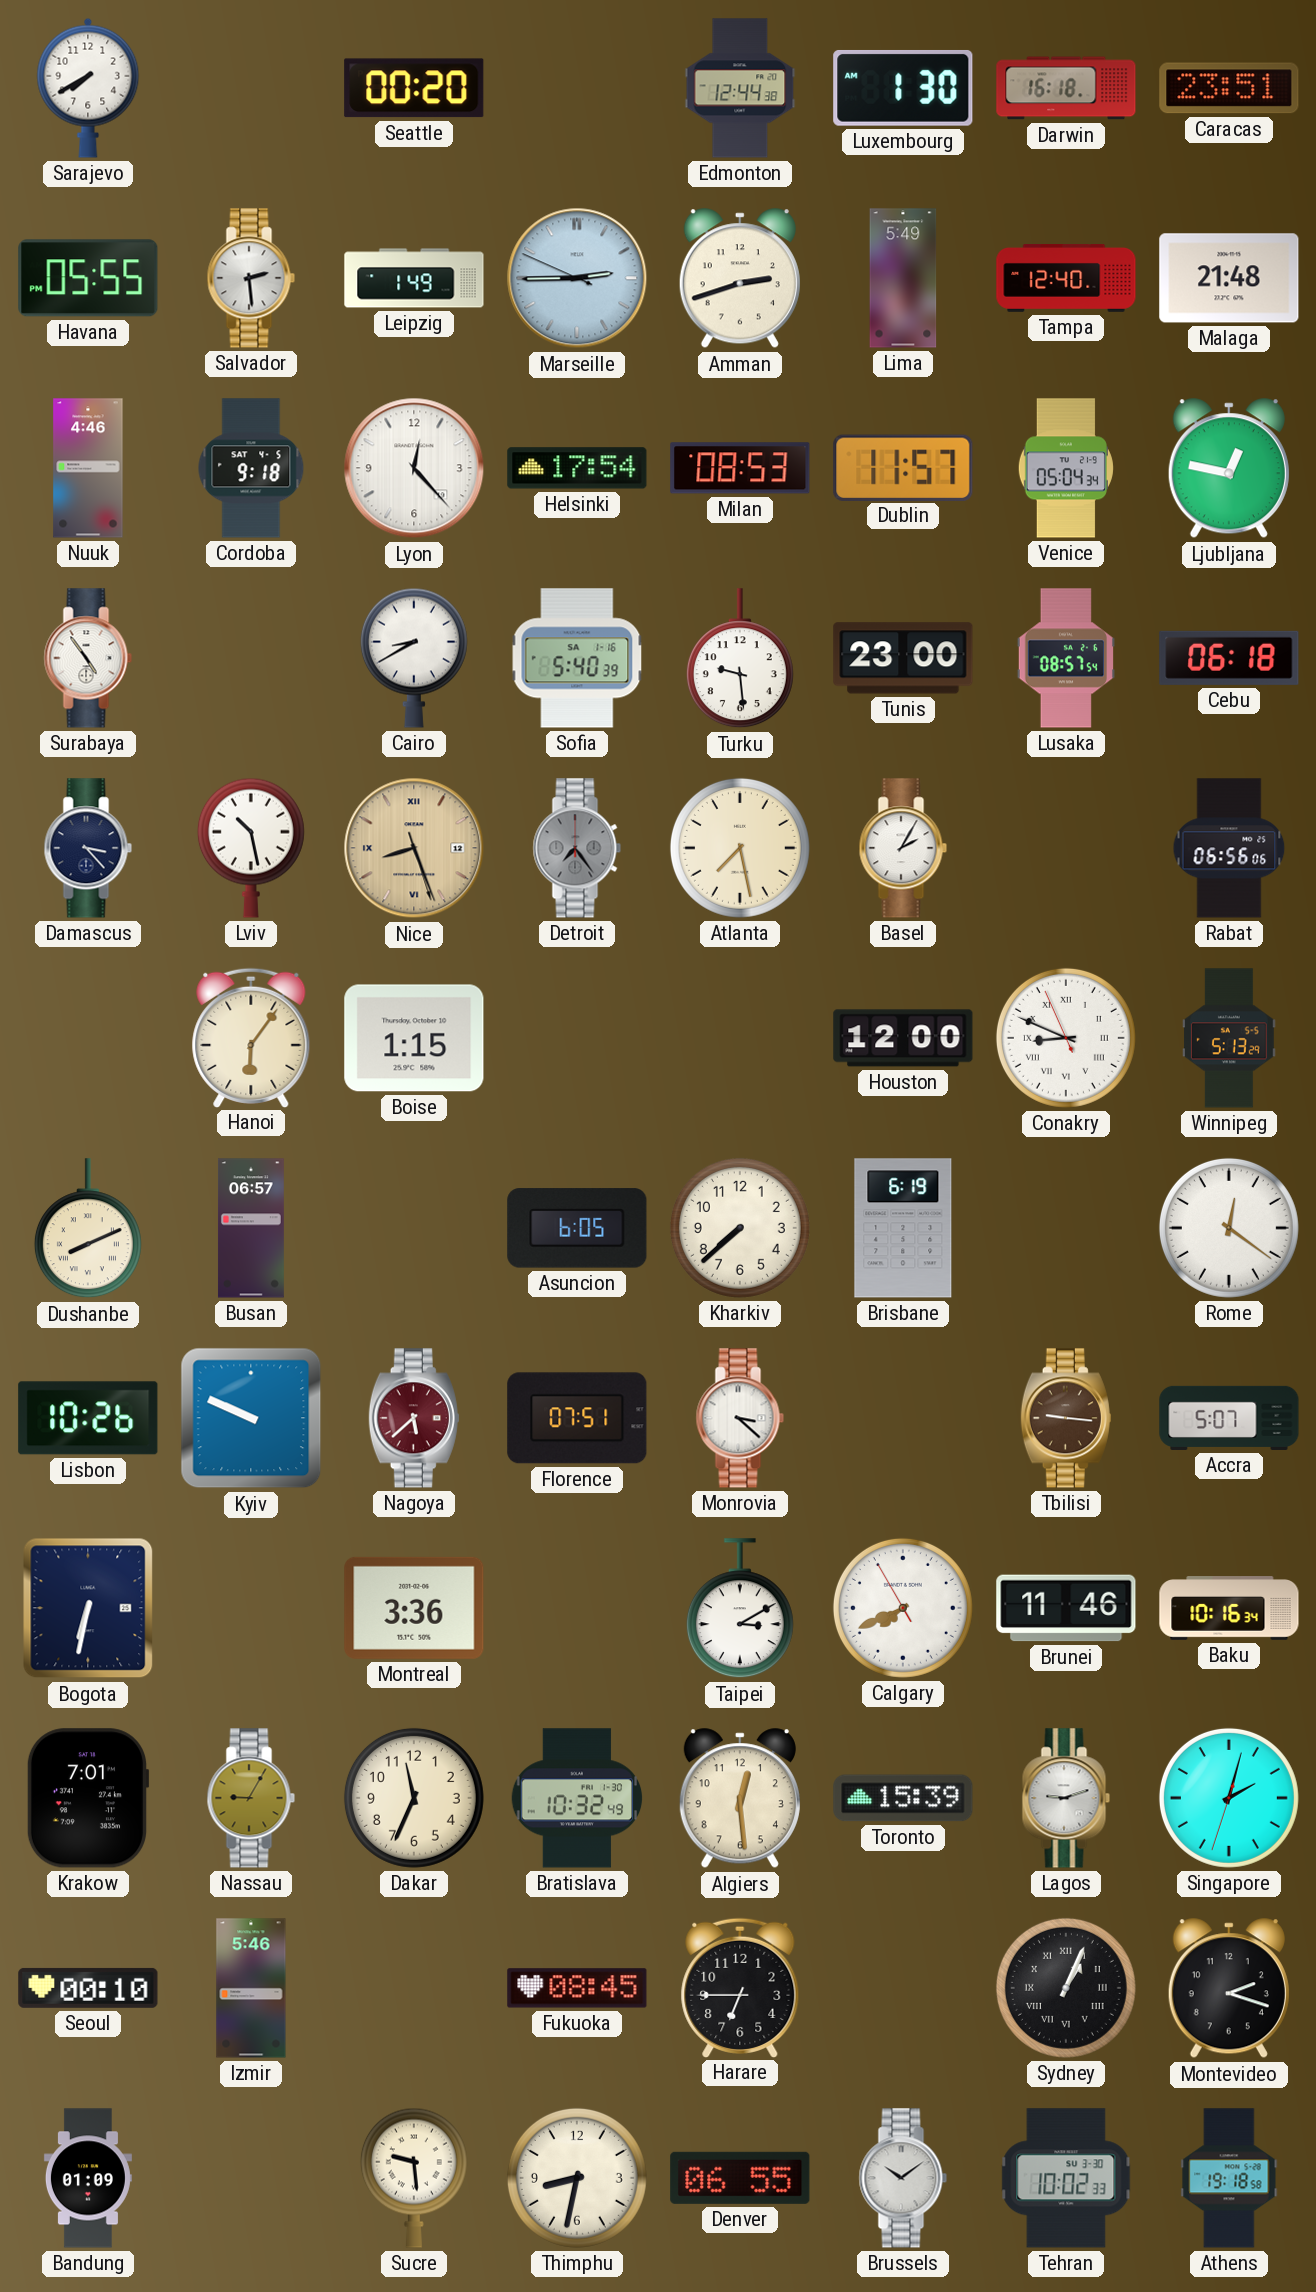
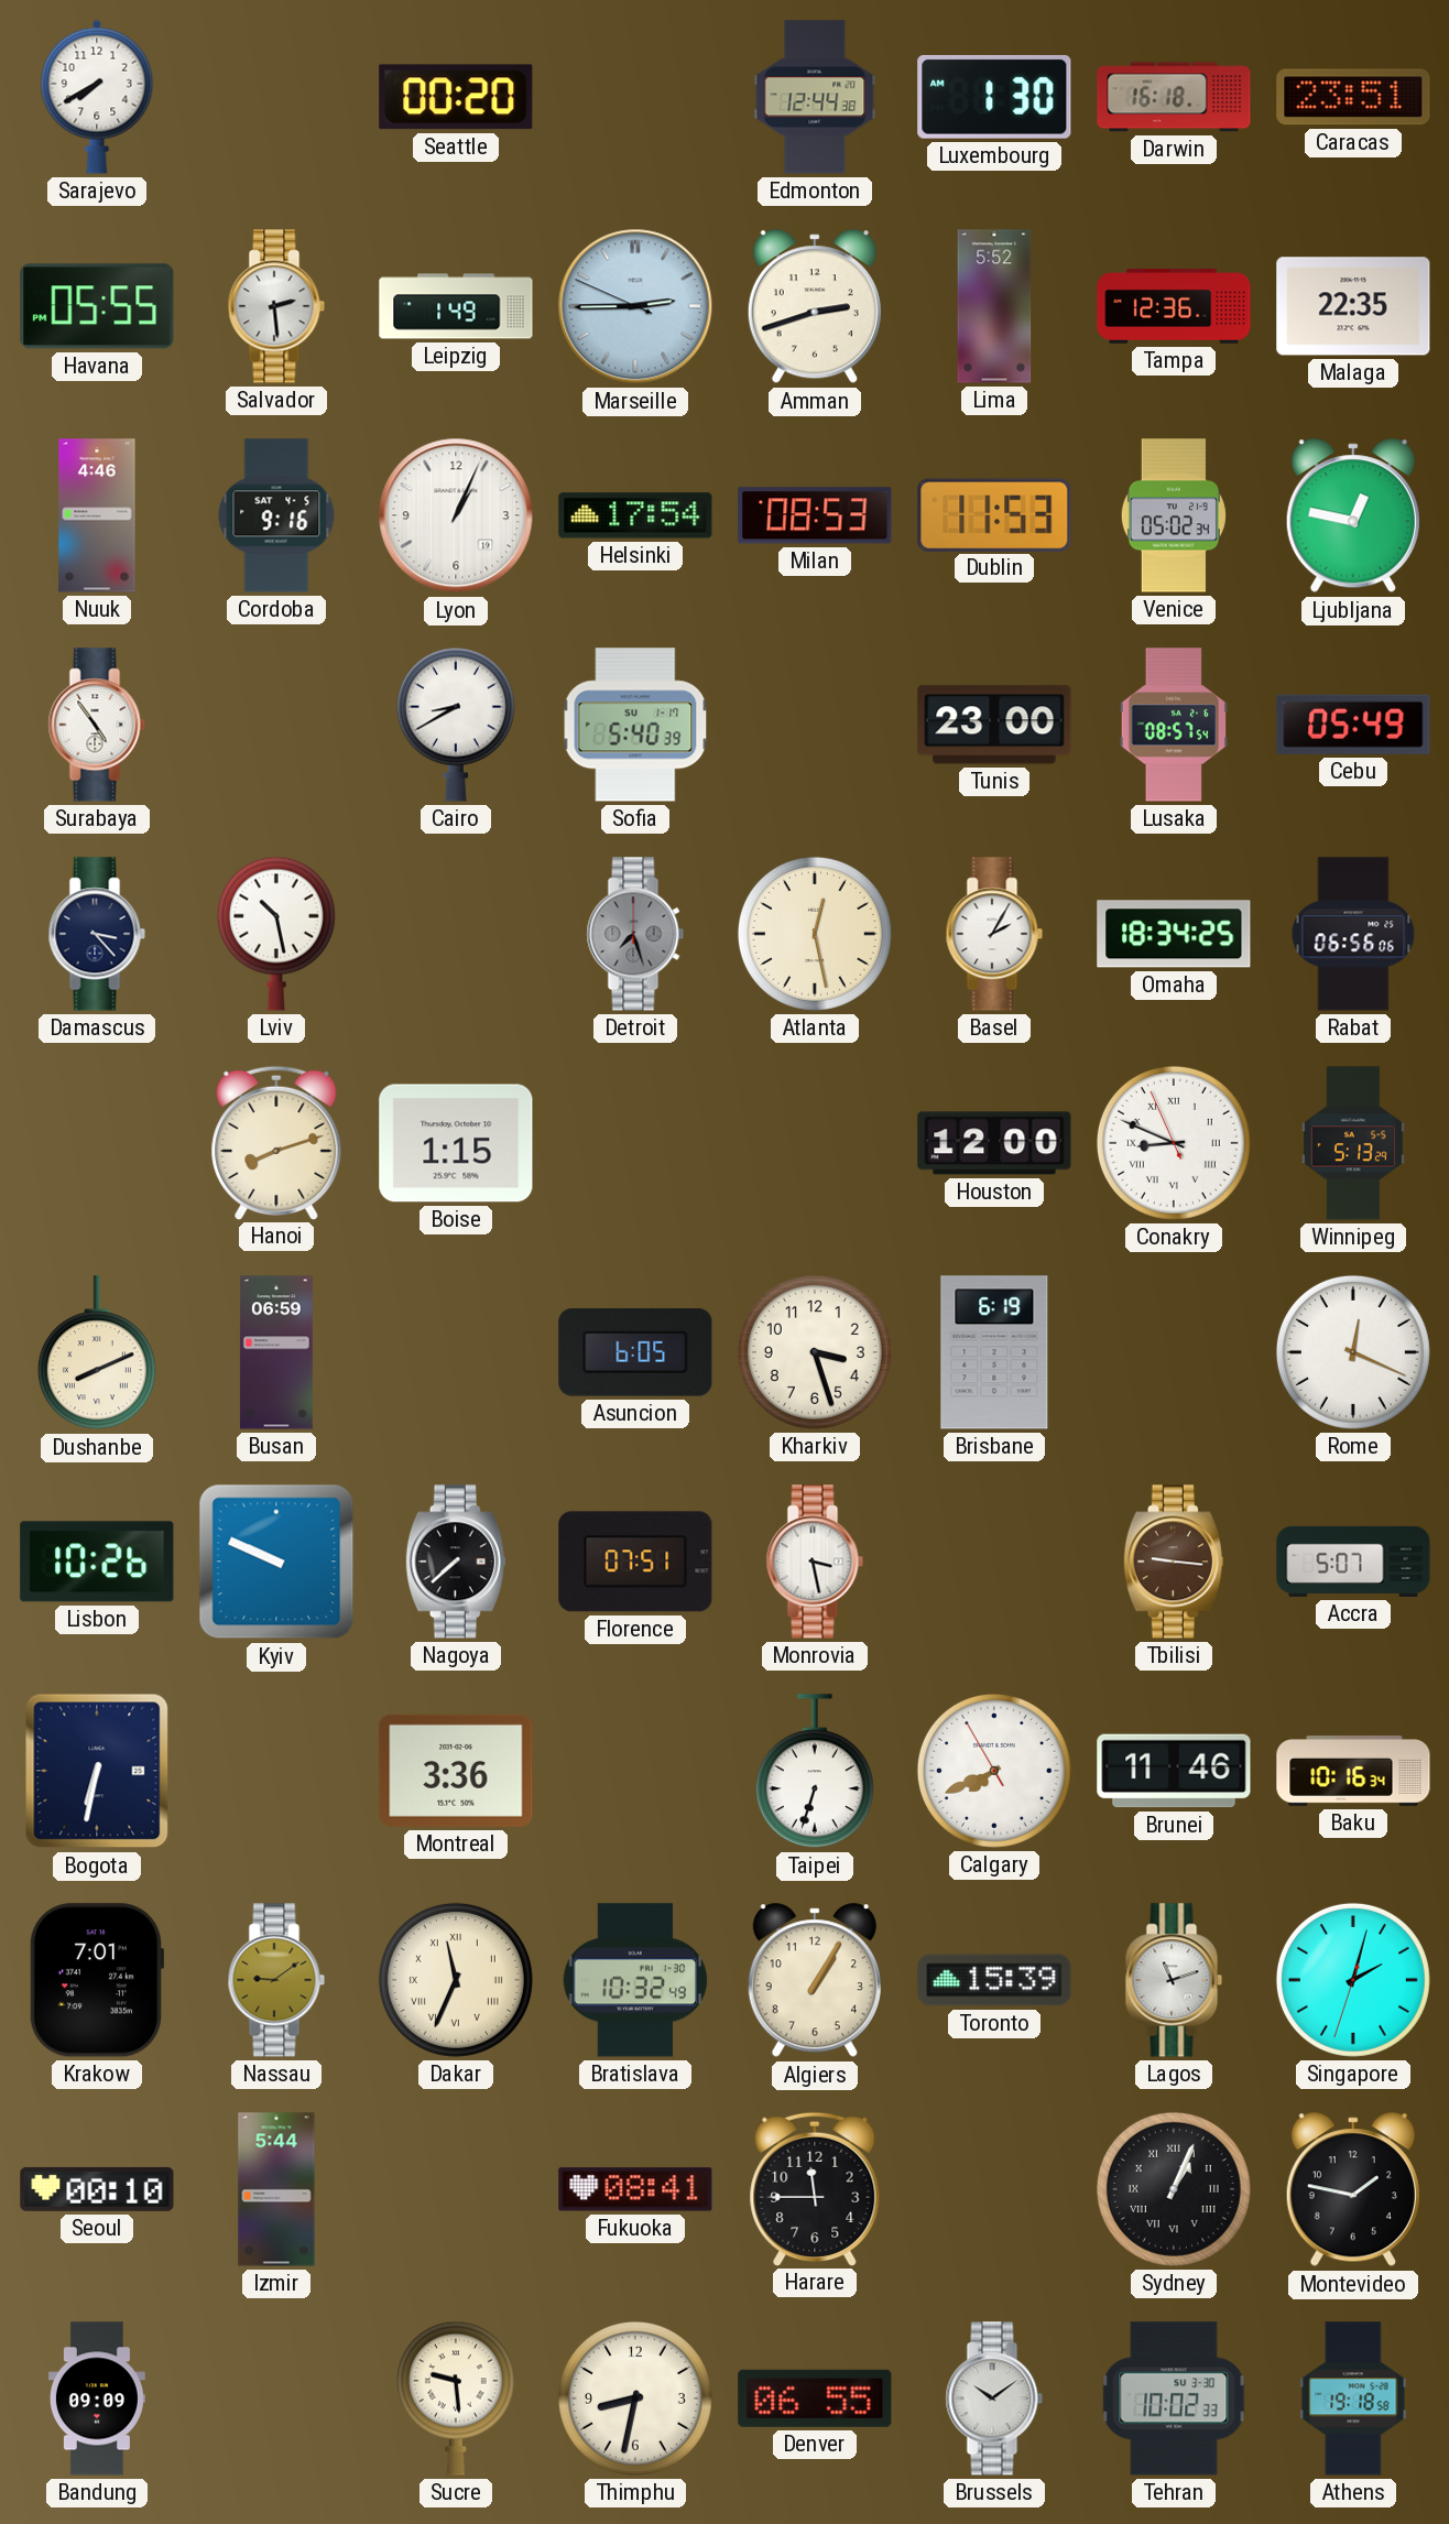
Lima: 5:49 -> 5:52
Tampa: 12:40 -> 12:36
Malaga: 21:48 -> 22:35
Cordoba: 9:18 -> 9:16
Lyon: 12:23 -> 1:04
Dublin: 11:57 -> 11:53
Venice: 05:04 -> 05:02
Sofia date: SA 1-16 -> SU 1-17
Turku: 9:29 -> none
Cebu: 06:18 -> 05:49
Nice: 8:26 -> none
Detroit: 7:24 -> 7:27
Atlanta: 7:28 -> 12:28
Omaha: none -> 18:34
Hanoi: 6:06 -> 8:12
Busan: 06:57 -> 06:59
Kharkiv: 7:38 -> 3:27
Rome: 12:21 -> 12:19
Nagoya: 5:38 -> 7:38
Nagoya dial: burgundy -> black
Monrovia: 3:22 -> 3:28
Taipei: 3:10 -> 6:33
Nassau: 9:05 -> 9:09
Dakar numerals: Arabic -> Roman
Algiers: 12:29 -> 1:05
Lagos: 9:12 -> 11:12
Izmir: 5:46 -> 5:44
Fukuoka: 08:45 -> 08:41
Harare: 6:45 -> 11:45
Montevideo: 2:18 -> 1:47
Bandung: 01:09 -> 09:09
